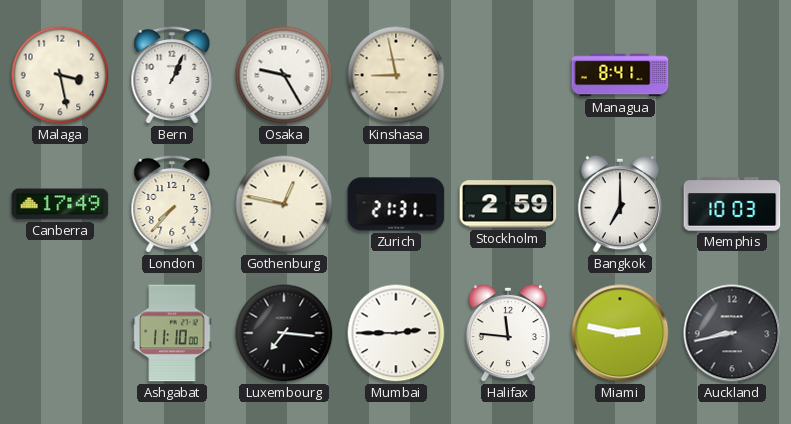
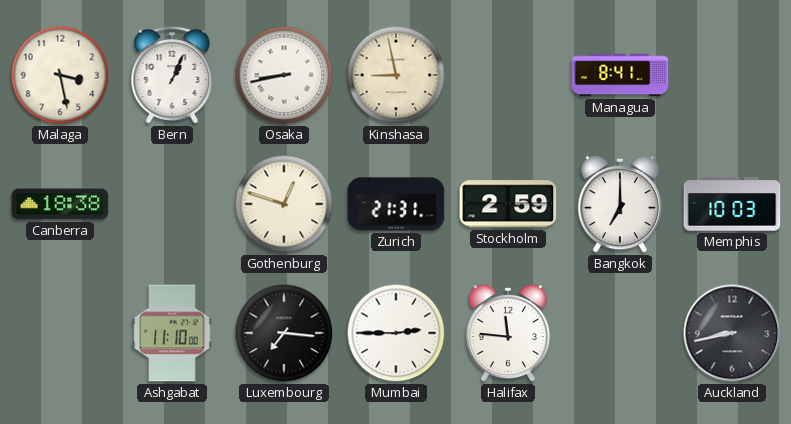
Osaka: 9:25 -> 8:43
Canberra: 17:49 -> 18:38
London: 7:37 -> none
Gothenburg: 12:47 -> 12:48
Miami: 2:47 -> none
